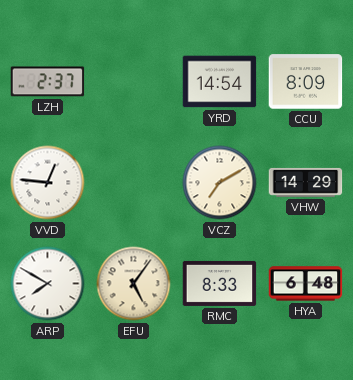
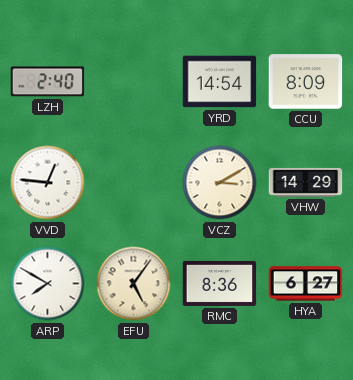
LZH: 2:37 -> 2:40
VCZ: 7:10 -> 3:10
RMC: 8:33 -> 8:36
HYA: 6:48 -> 6:27
